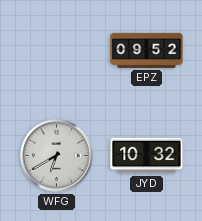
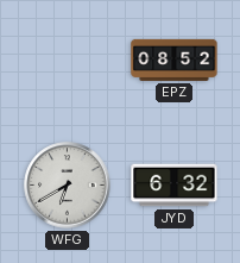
EPZ: 09:52 -> 08:52
JYD: 10:32 -> 6:32
